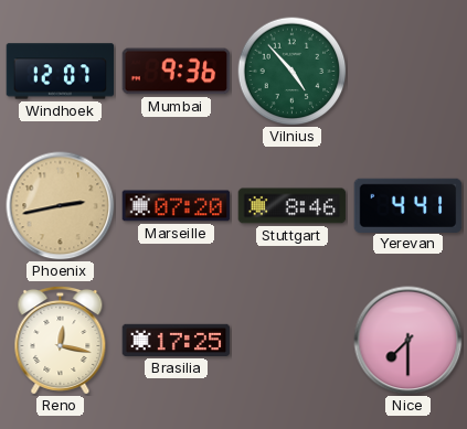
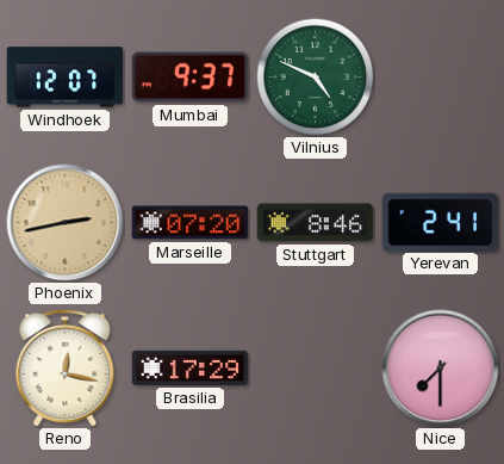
Mumbai: 9:36 -> 9:37
Vilnius: 4:53 -> 4:49
Yerevan: 4:41 -> 2:41
Brasilia: 17:25 -> 17:29
